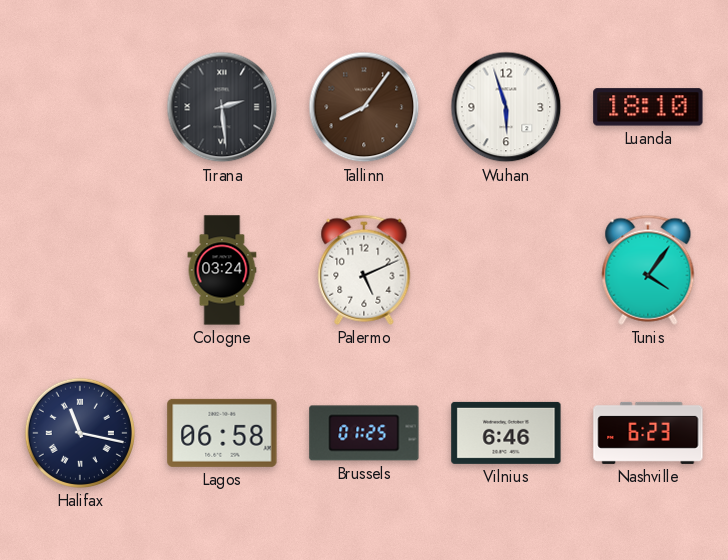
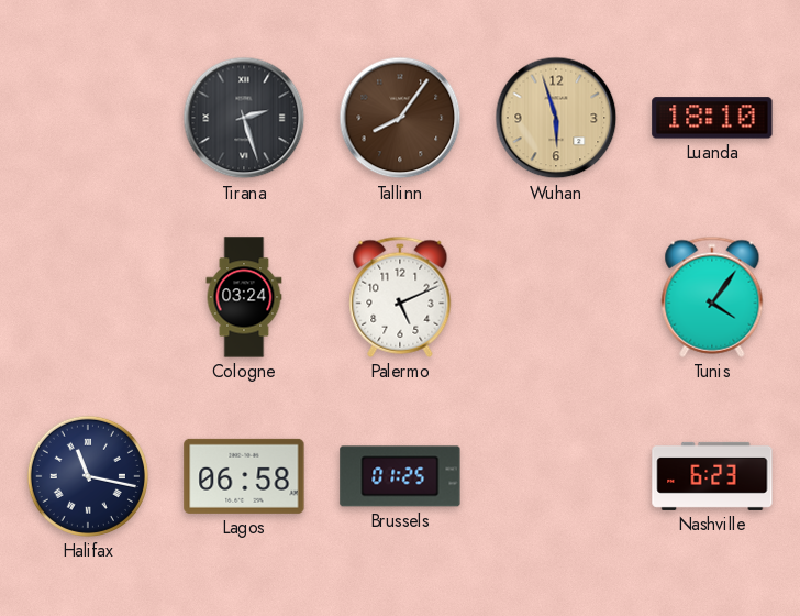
Tirana: 2:29 -> 2:27
Wuhan dial: white -> champagne
Vilnius: 6:46 -> none
